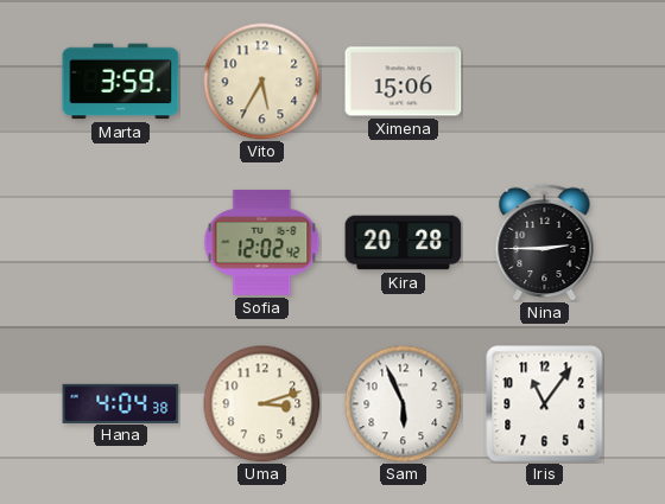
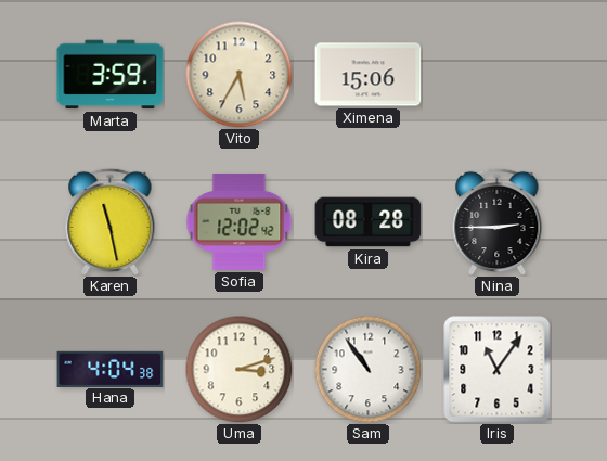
Karen: none -> 11:28
Kira: 20:28 -> 08:28
Sam: 5:56 -> 10:54
